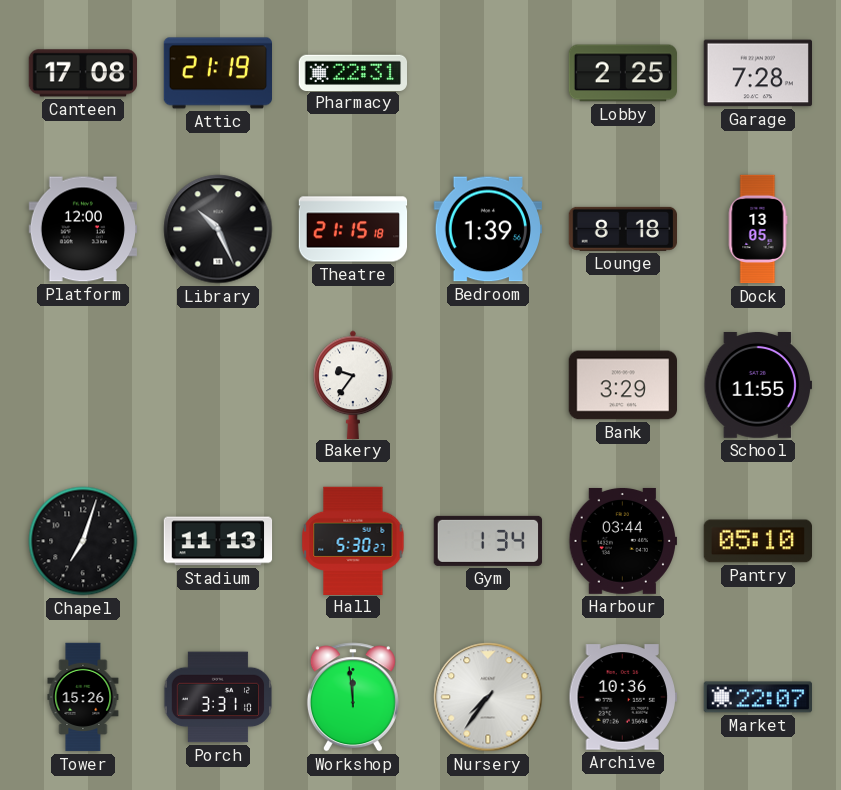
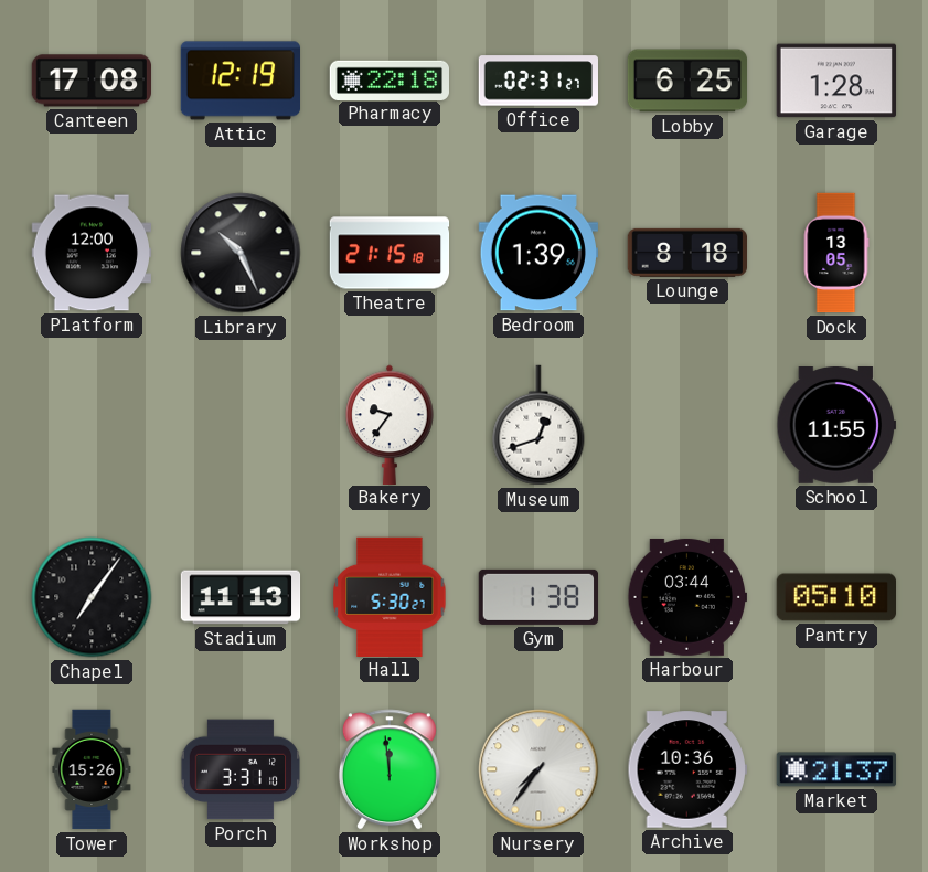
Attic: 21:19 -> 12:19
Pharmacy: 22:31 -> 22:18
Office: none -> 02:31
Lobby: 2:25 -> 6:25
Garage: 7:28 -> 1:28
Museum: none -> 12:42
Bank: 3:29 -> none
Chapel: 7:03 -> 7:06
Gym: 1:34 -> 1:38
Market: 22:07 -> 21:37
